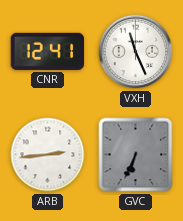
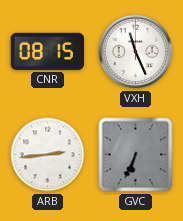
CNR: 12:41 -> 08:15
